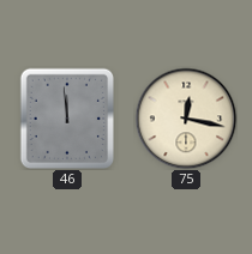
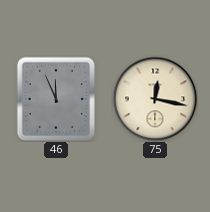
46: 11:59 -> 11:56
